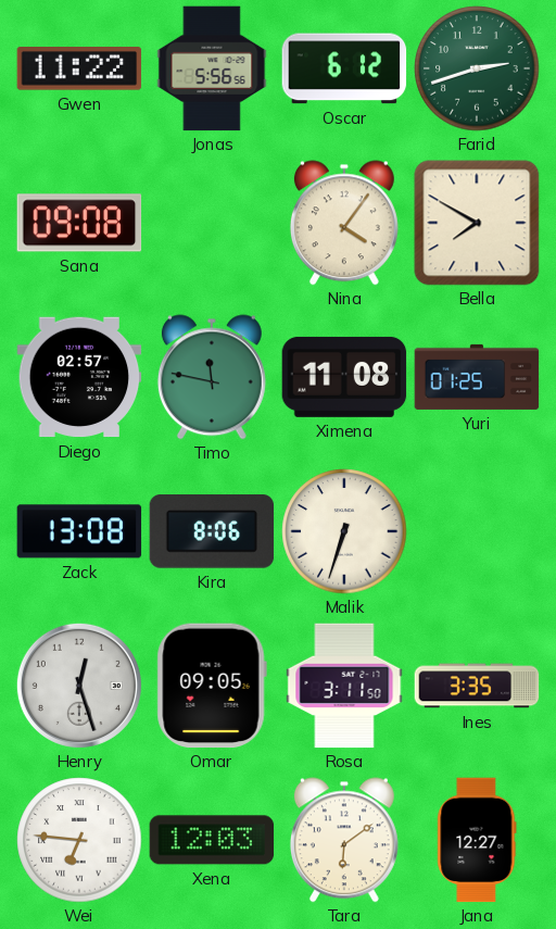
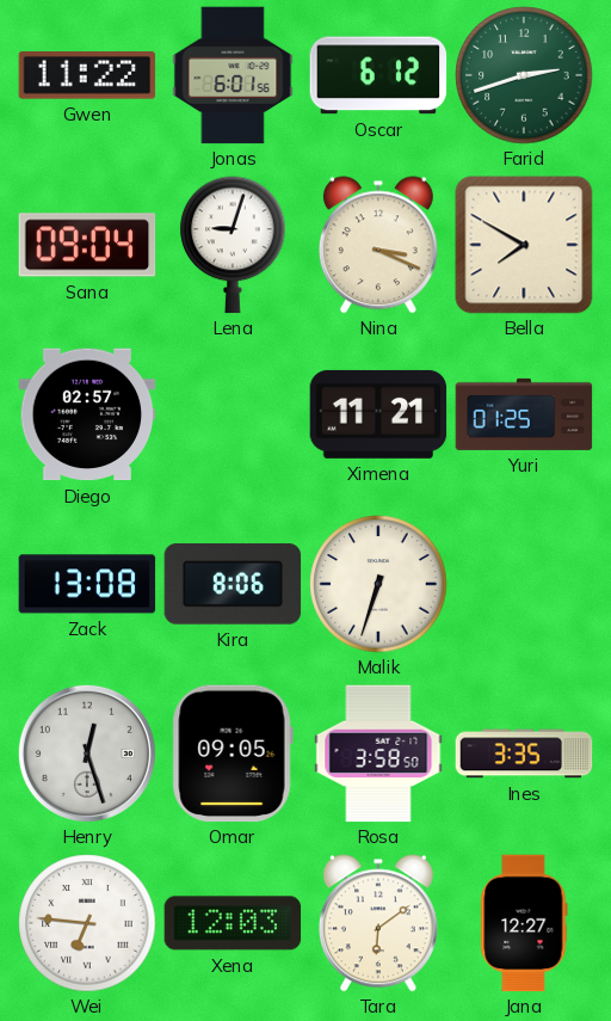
Jonas: 5:56 -> 6:01
Sana: 09:08 -> 09:04
Lena: none -> 9:03
Nina: 4:06 -> 3:19
Timo: 11:47 -> none
Ximena: 11:08 -> 11:21
Rosa: 3:11 -> 3:58
